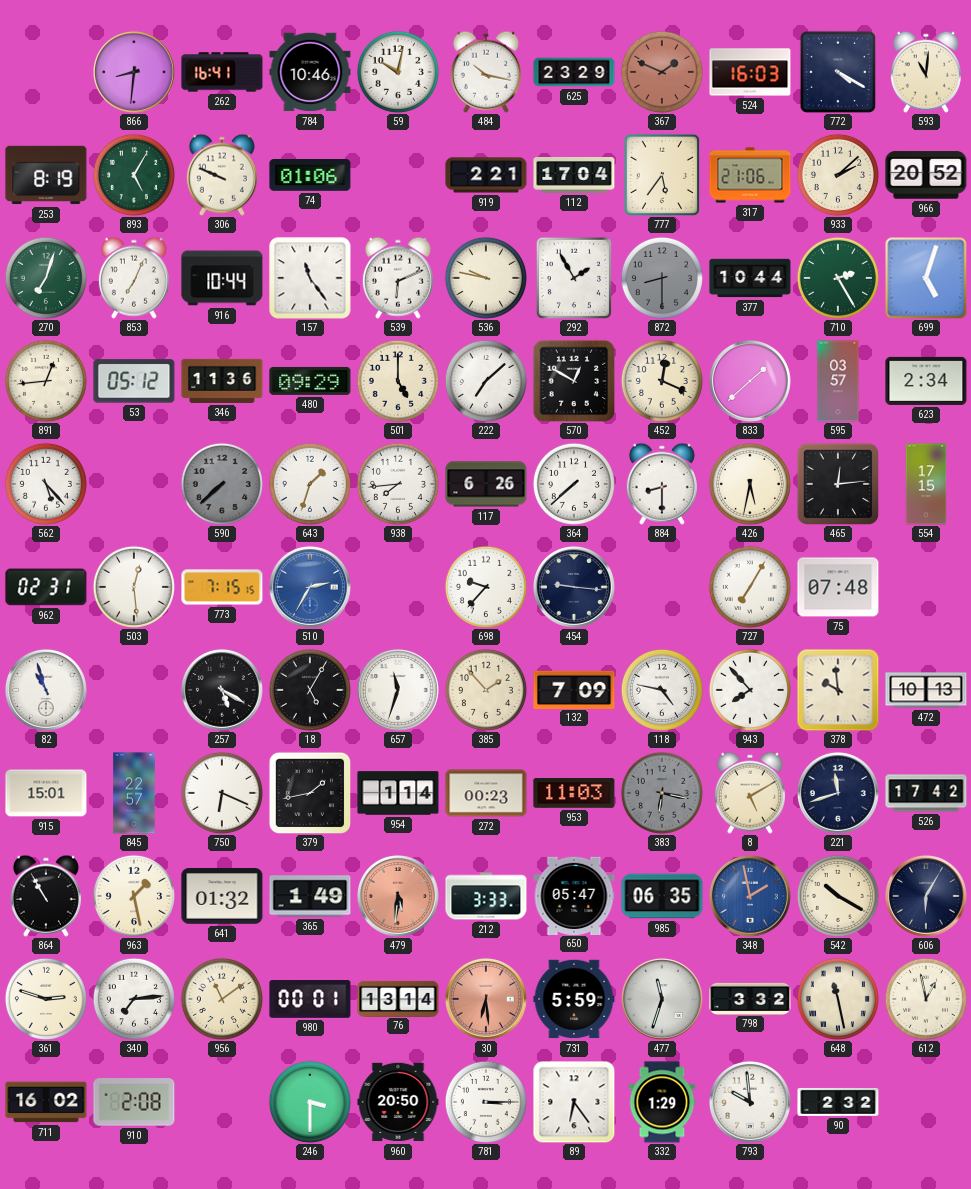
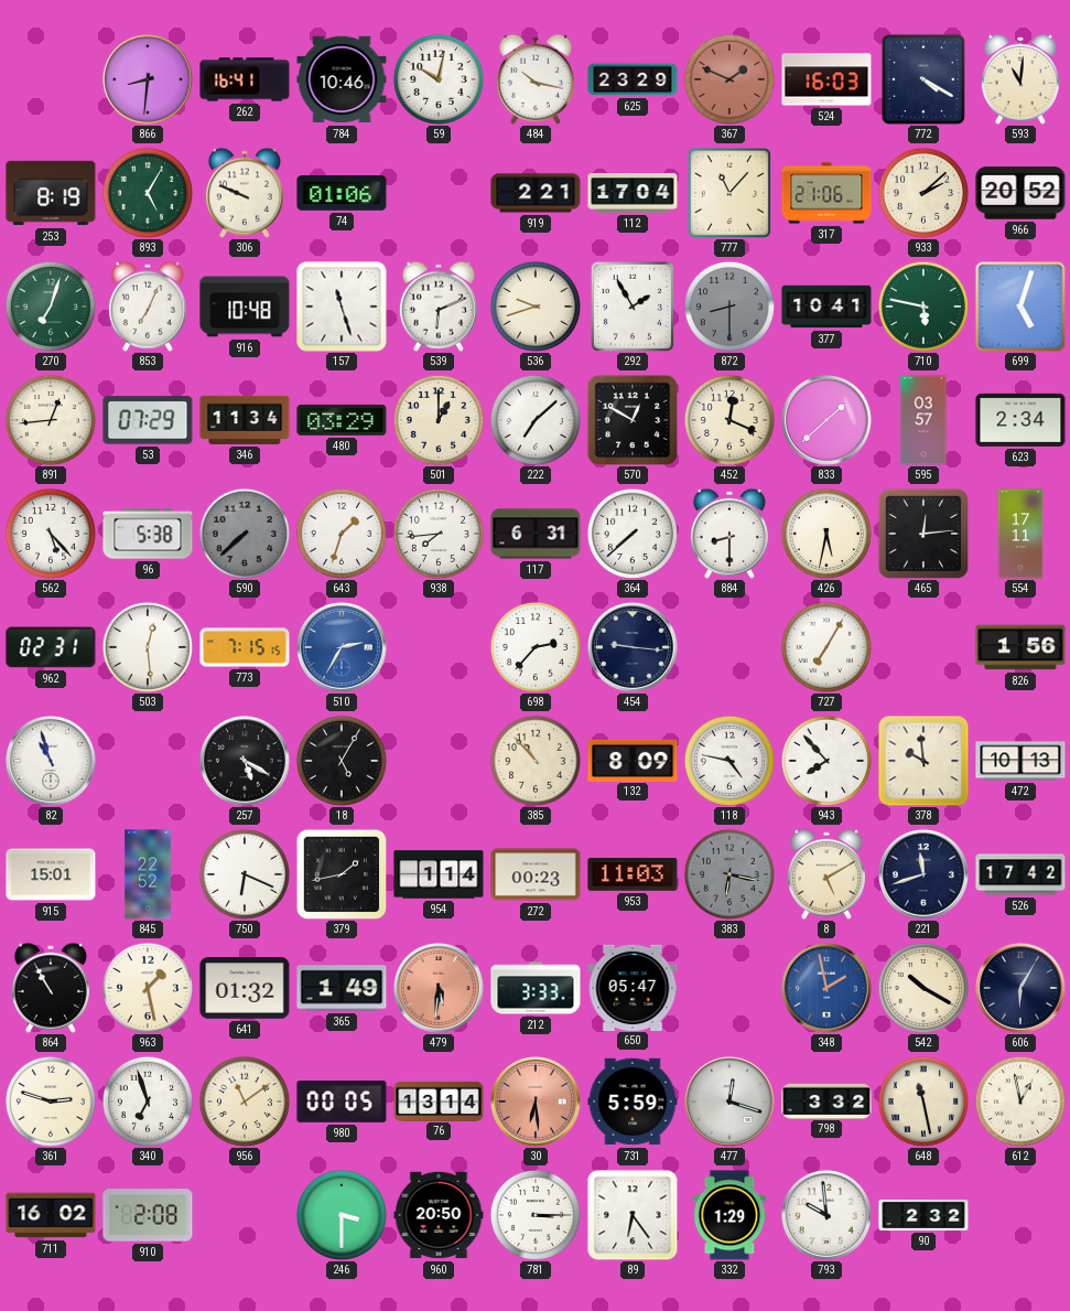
777: 5:36 -> 11:07
916: 10:44 -> 10:48
157: 11:24 -> 11:27
536: 9:47 -> 9:42
377: 10:44 -> 10:41
710: 2:25 -> 5:47
53: 05:12 -> 07:29
346: 11:36 -> 11:34
480: 09:29 -> 03:29
501: 5:00 -> 1:00
96: none -> 5:38
117: 6:26 -> 6:31
554: 17:15 -> 17:11
698: 9:37 -> 2:37
75: 07:48 -> none
826: none -> 1:56
657: 11:33 -> none
385: 1:53 -> 10:53
132: 7:09 -> 8:09
845: 22:57 -> 22:52
985: 06:35 -> none
340: 7:14 -> 6:57
980: 00:01 -> 00:05
477: 11:33 -> 12:18
